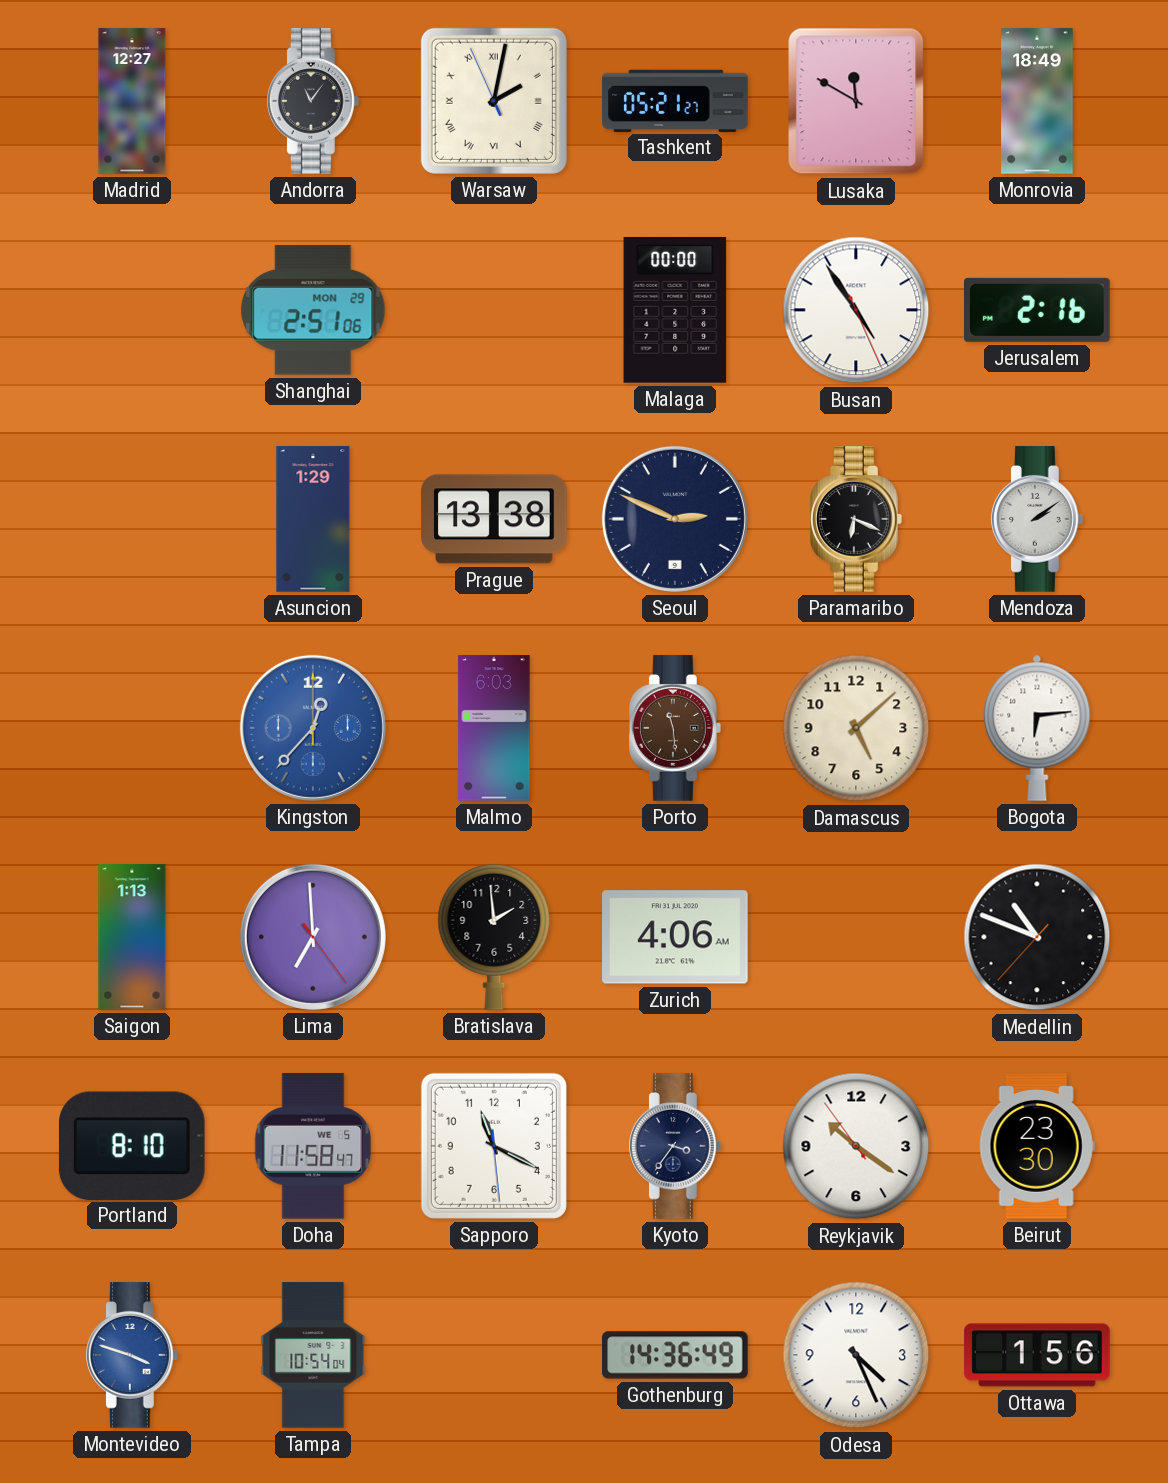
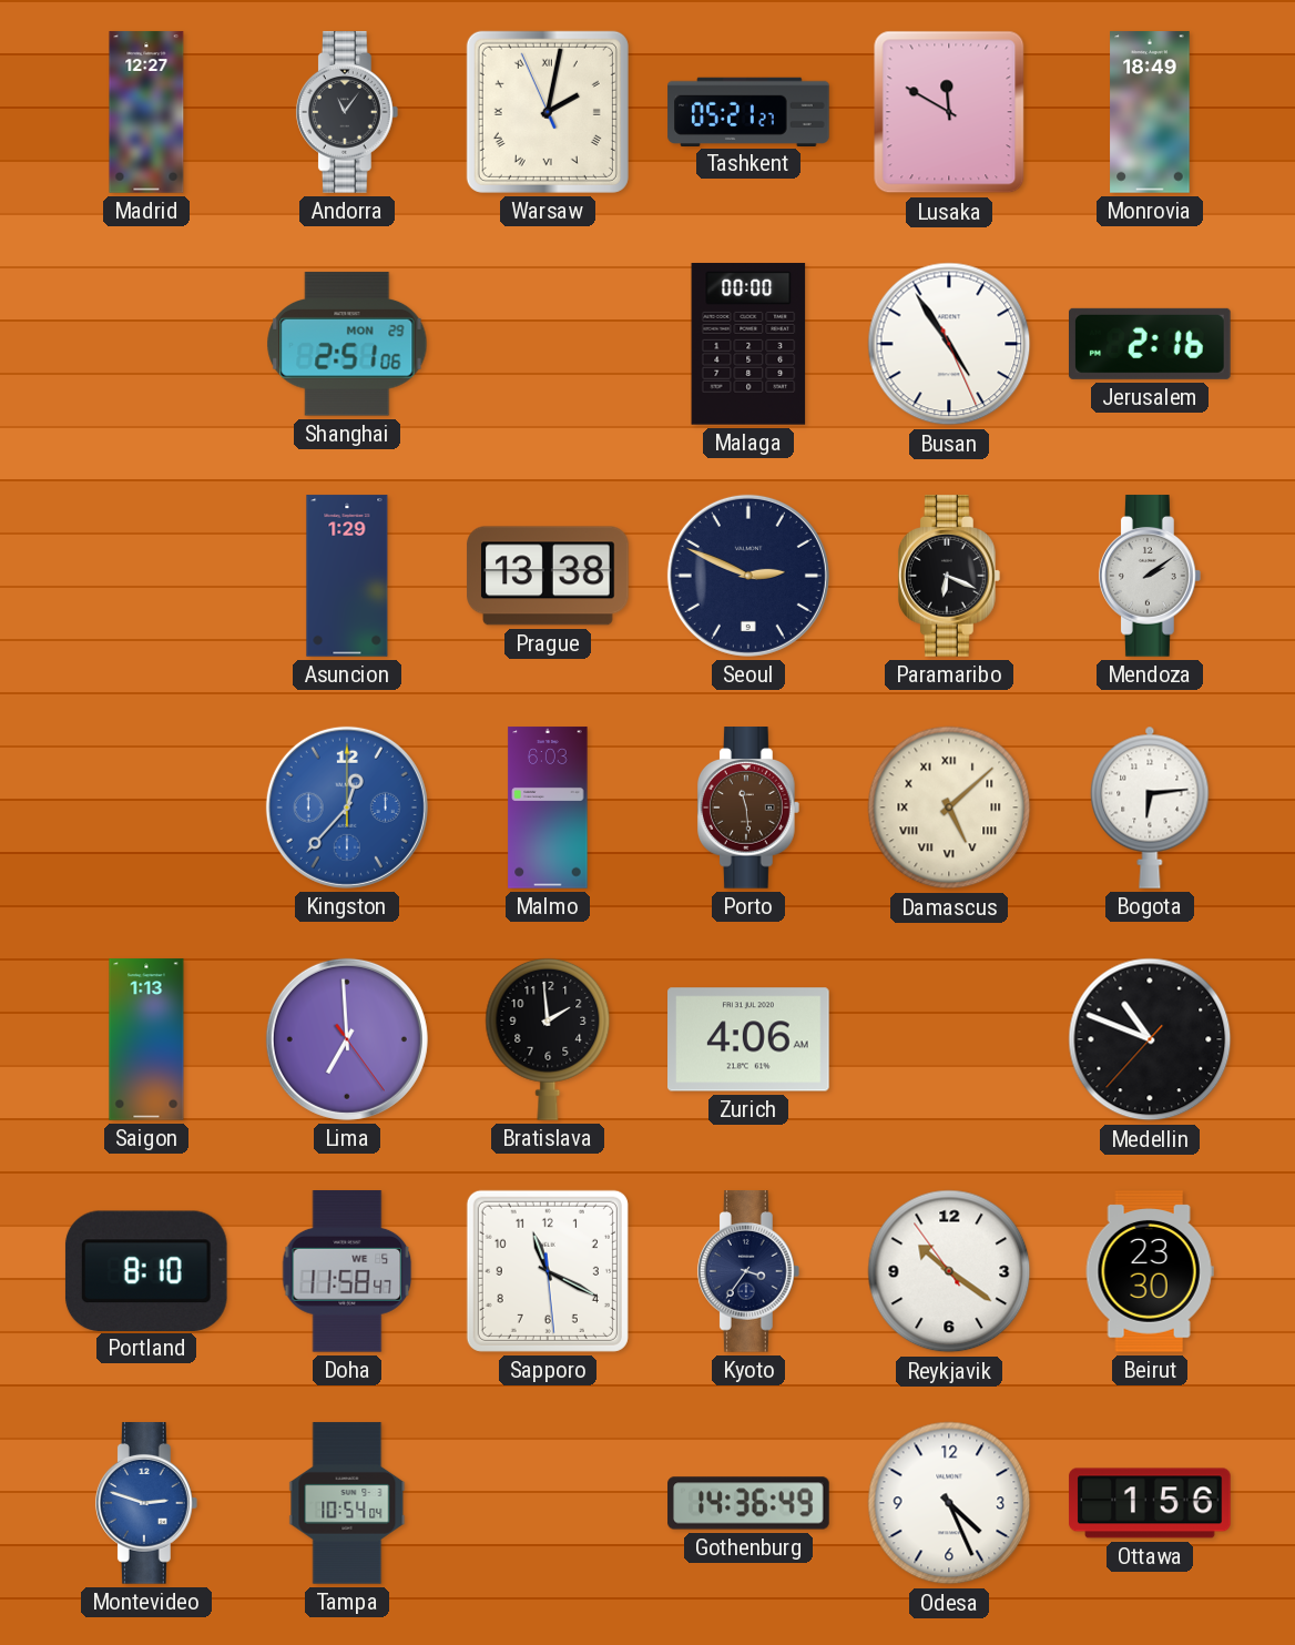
Damascus numerals: Arabic -> Roman
Montevideo: 3:48 -> 2:48
